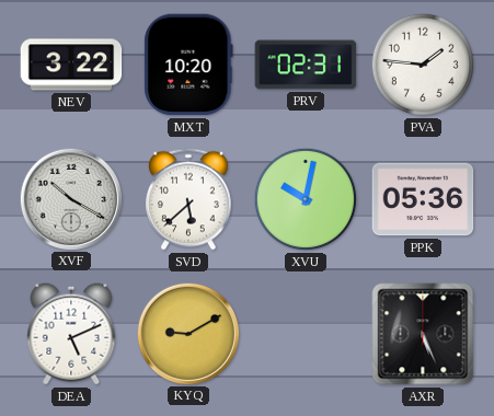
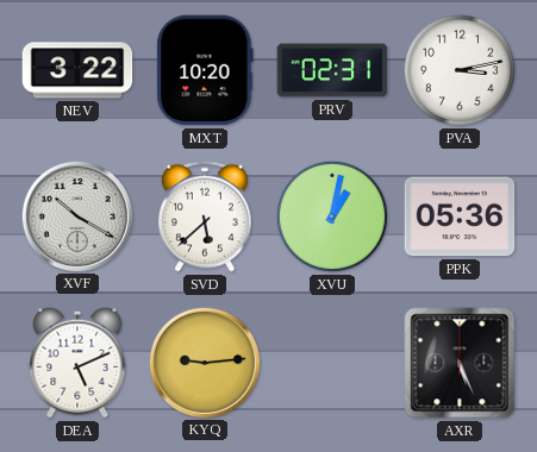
PVA: 1:46 -> 3:13
XVU: 10:02 -> 1:02
KYQ: 9:10 -> 9:14
